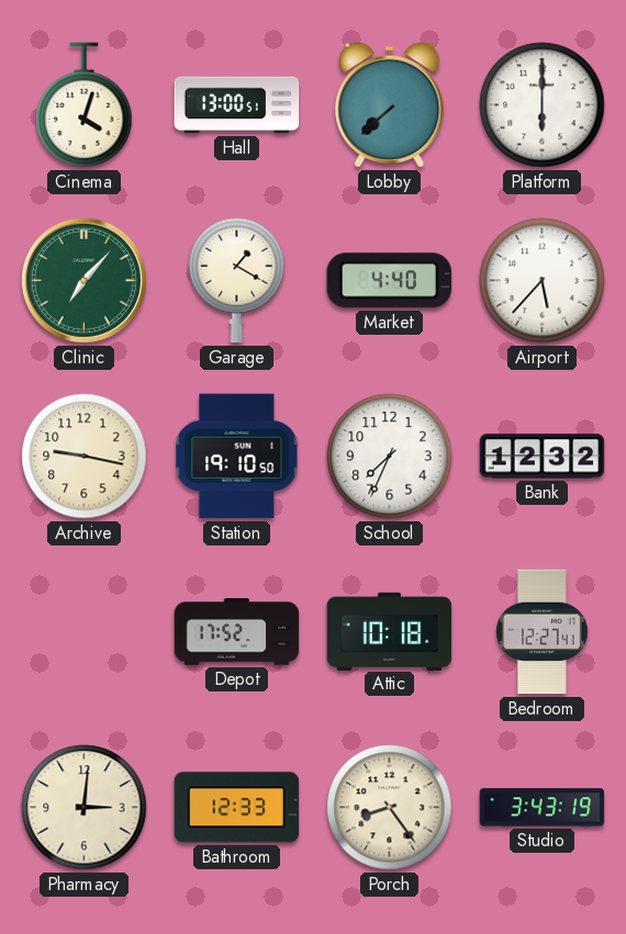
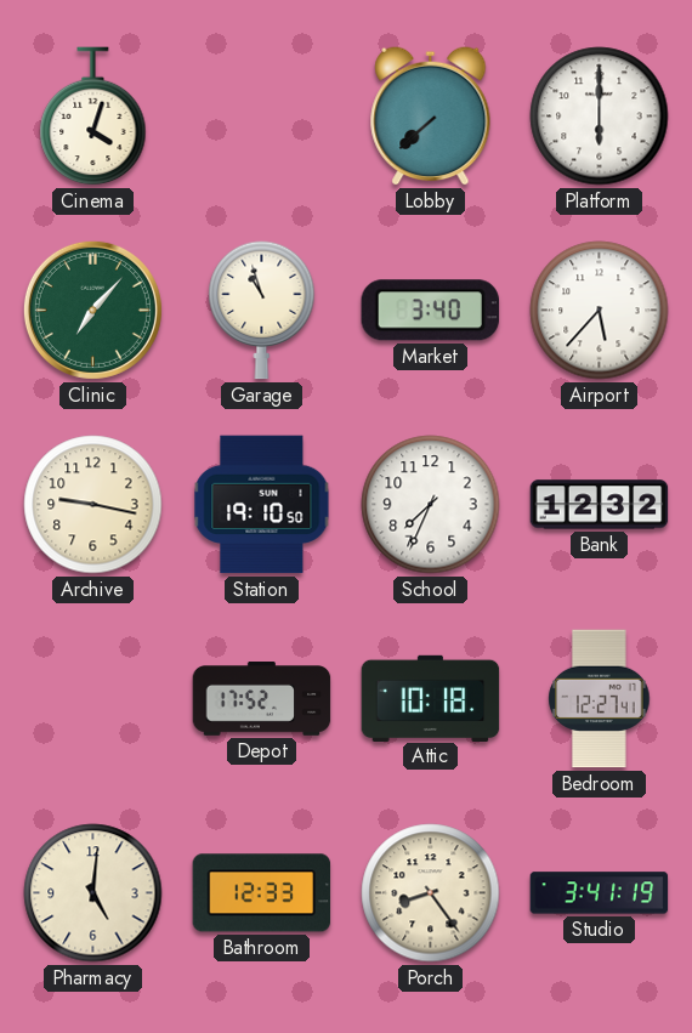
Hall: 13:00 -> none
Garage: 1:20 -> 10:57
Market: 4:40 -> 3:40
Pharmacy: 3:01 -> 5:01
Studio: 3:43 -> 3:41
